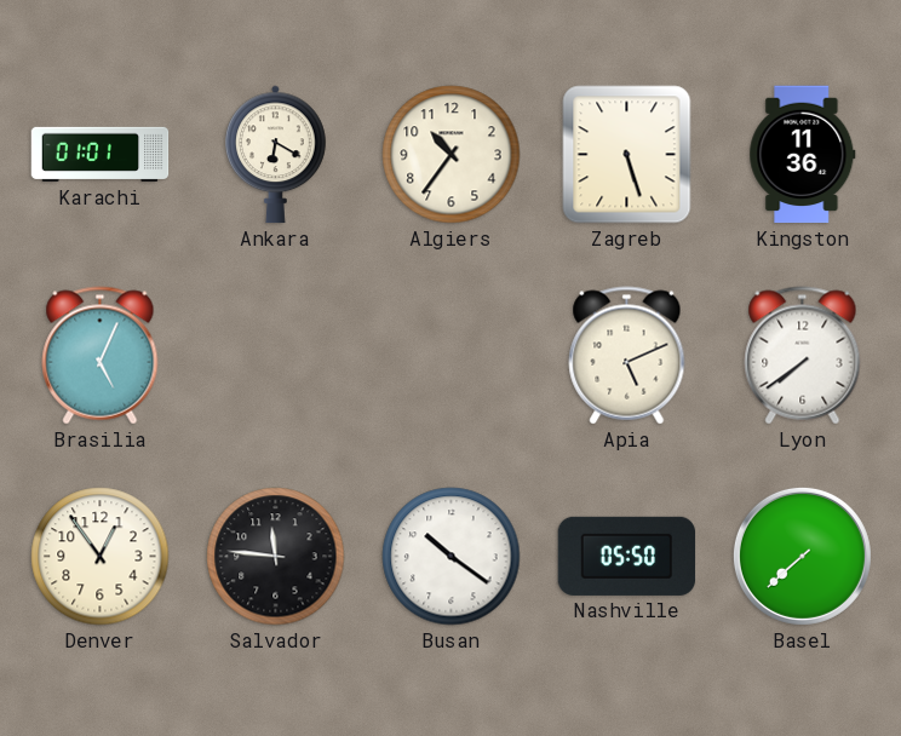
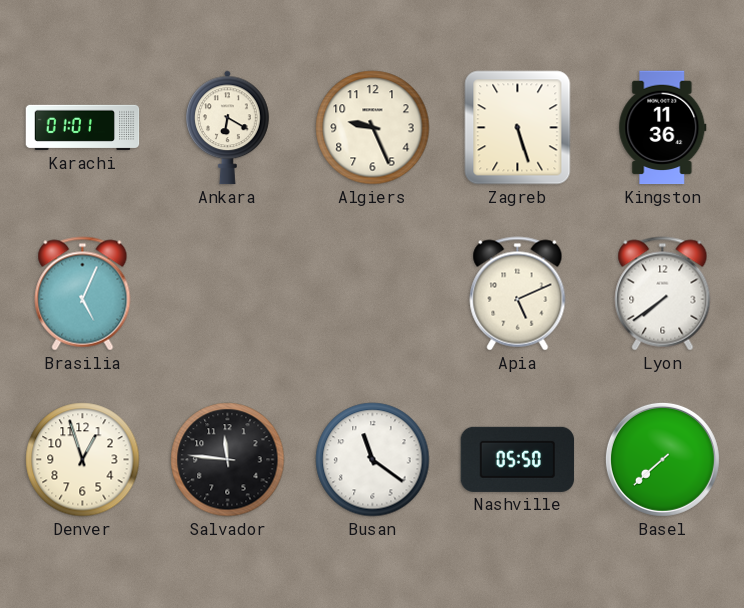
Algiers: 10:36 -> 9:26
Denver: 12:54 -> 12:57
Busan: 10:21 -> 11:21
